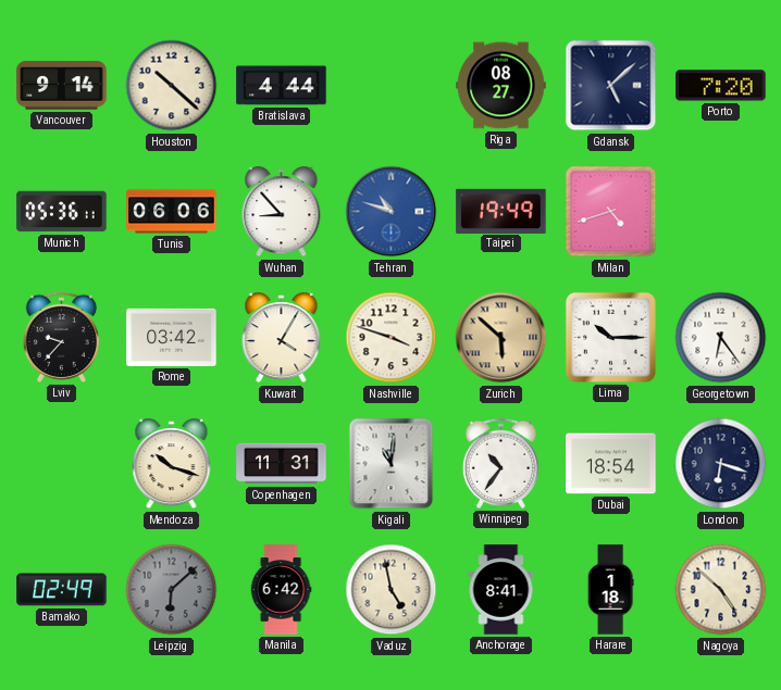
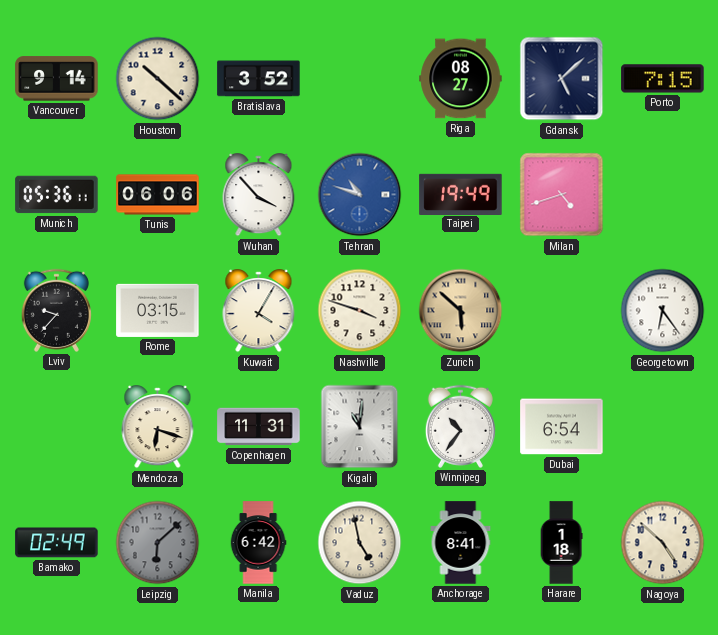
Bratislava: 4:44 -> 3:52
Porto: 7:20 -> 7:15
Wuhan: 8:53 -> 3:53
Rome: 03:42 -> 03:15
Lima: 10:15 -> none
Mendoza: 10:18 -> 6:18
Dubai: 18:54 -> 6:54
London: 6:18 -> none
